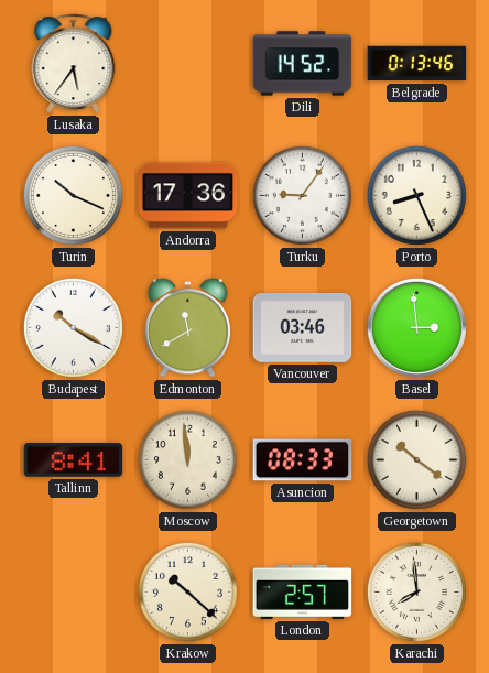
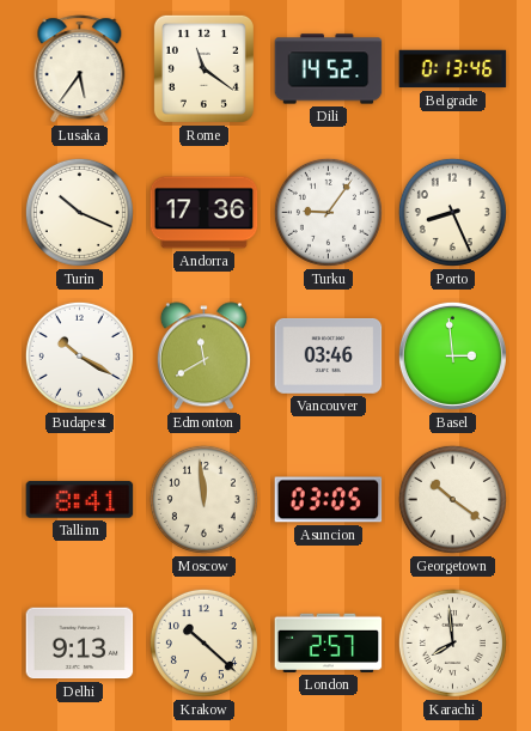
Rome: none -> 11:21
Asuncion: 08:33 -> 03:05
Delhi: none -> 9:13
